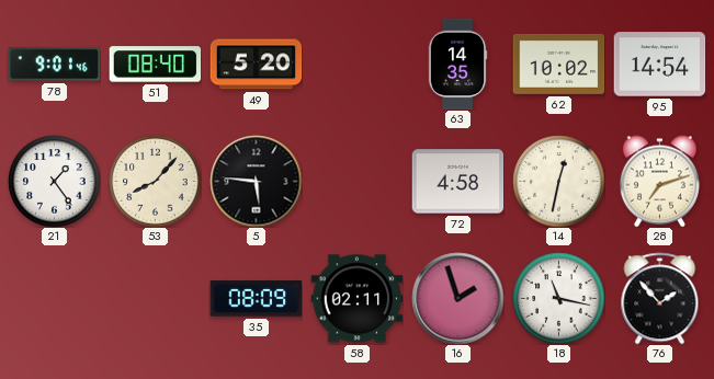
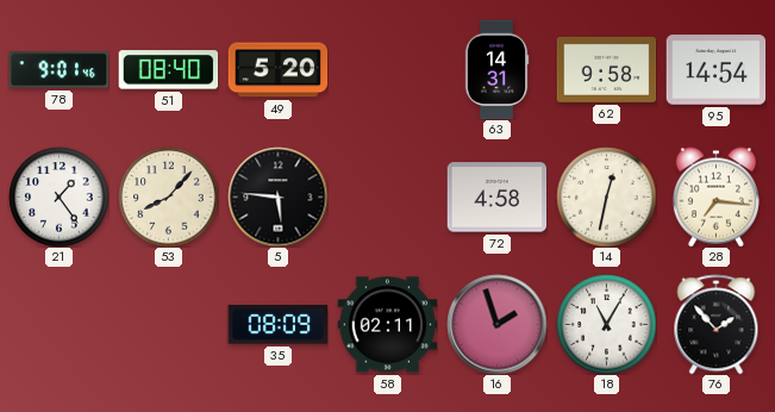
63: 14:35 -> 14:31
62: 10:02 -> 9:58
28: 7:12 -> 7:16
18: 11:17 -> 11:05
